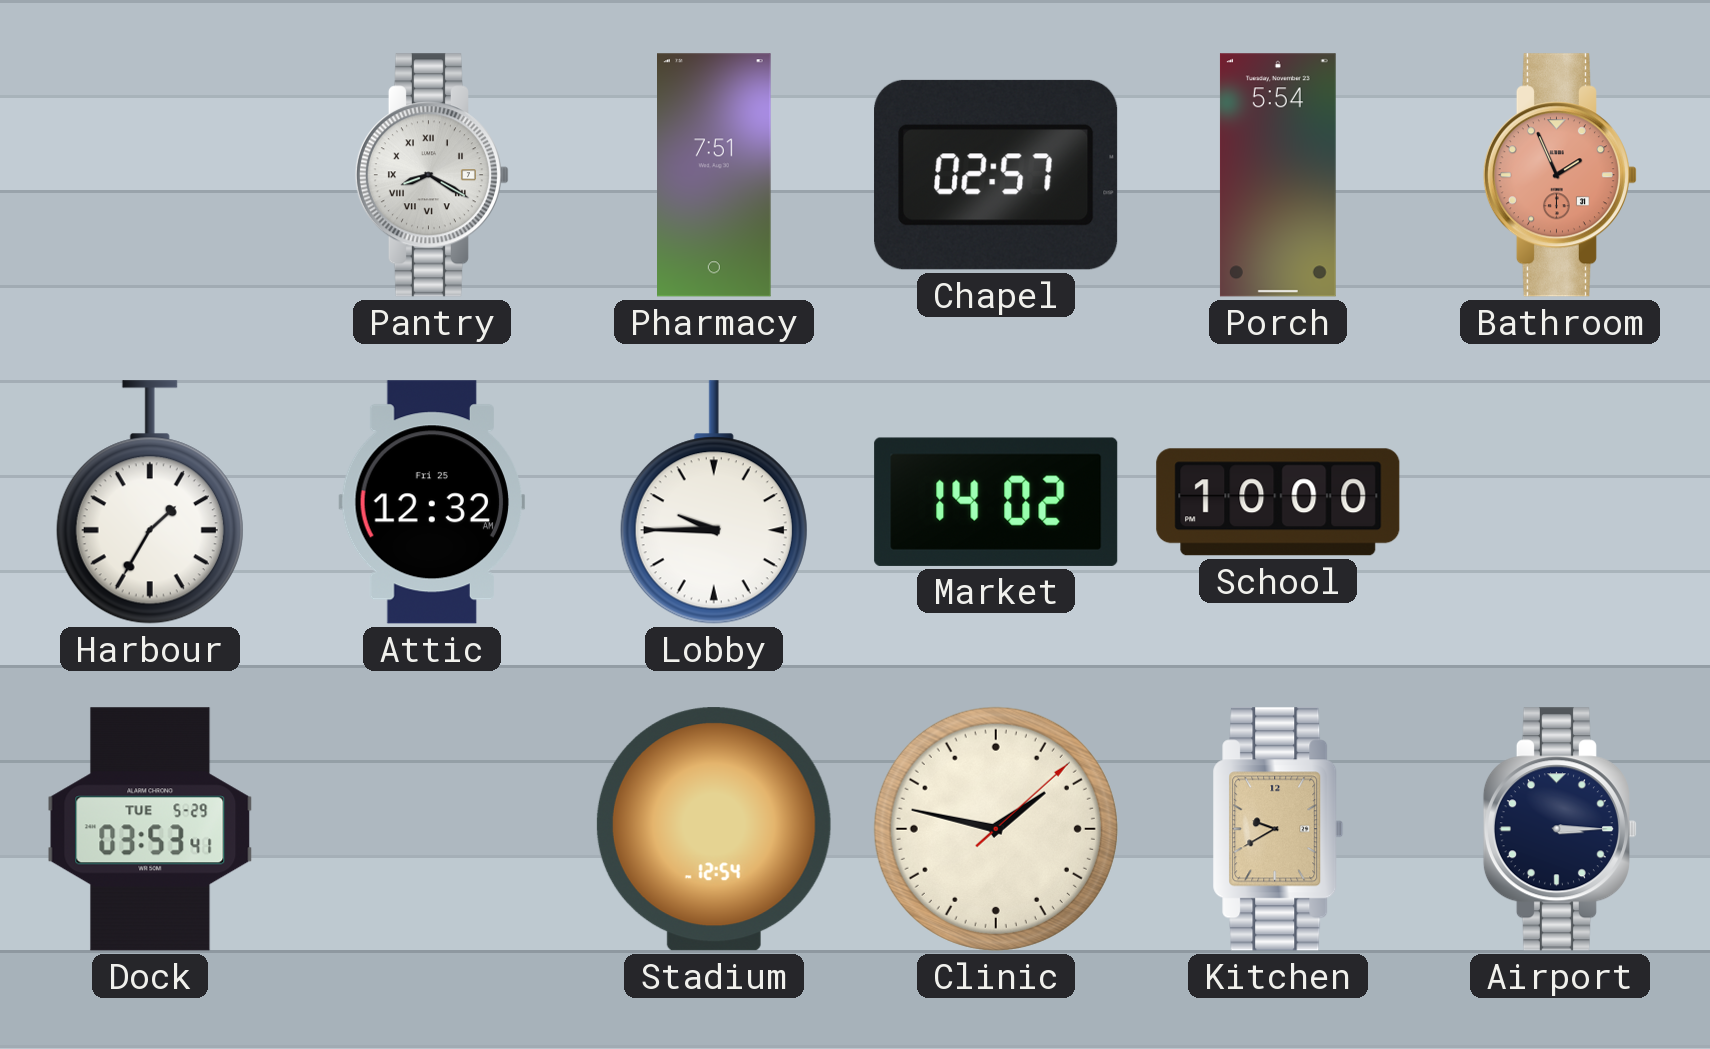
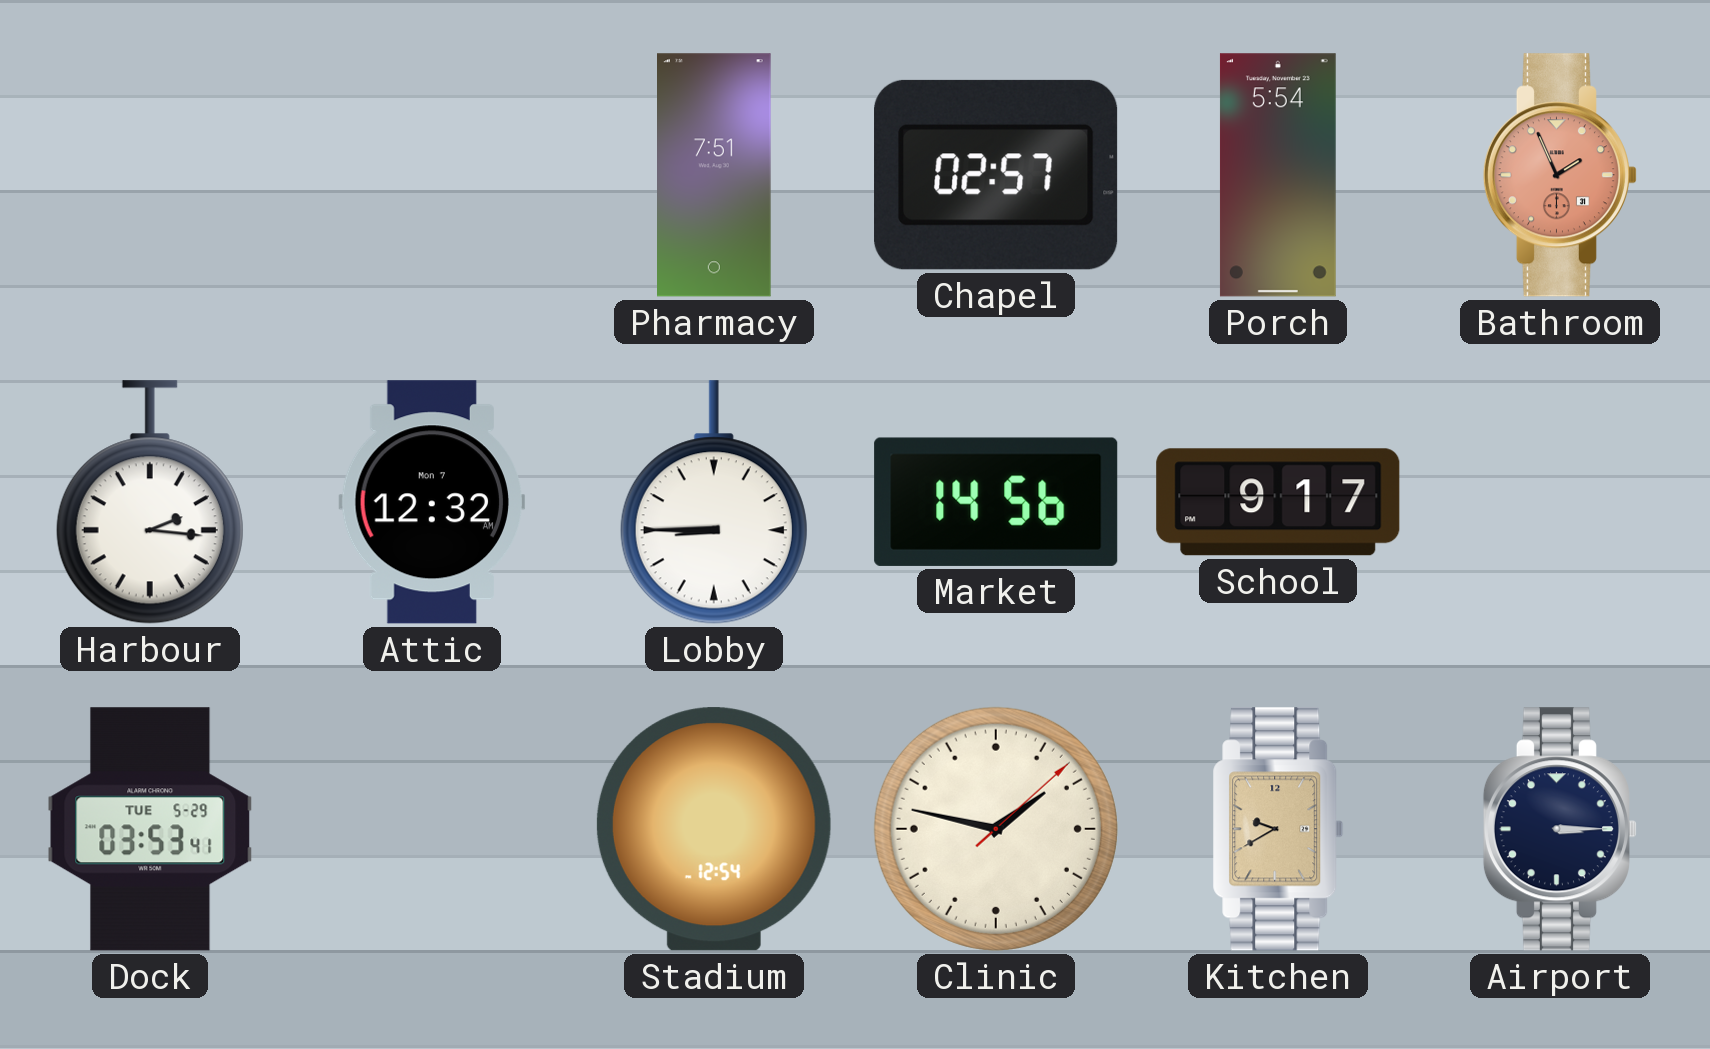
Pantry: 8:20 -> none
Harbour: 1:35 -> 2:16
Attic date: Fri 25 -> Mon 7
Lobby: 9:45 -> 8:45
Market: 14:02 -> 14:56
School: 10:00 -> 9:17
